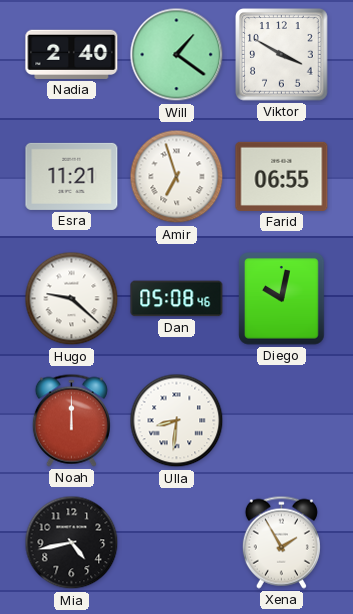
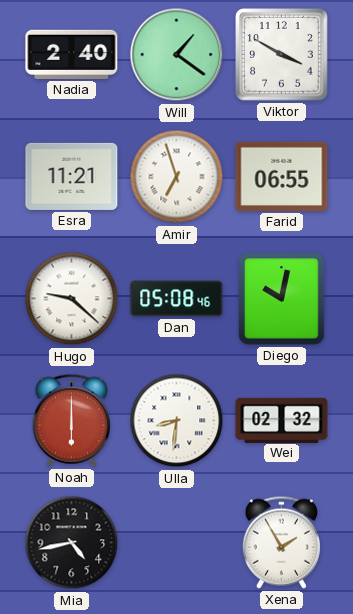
Noah: 12:00 -> 6:00
Wei: none -> 02:32
